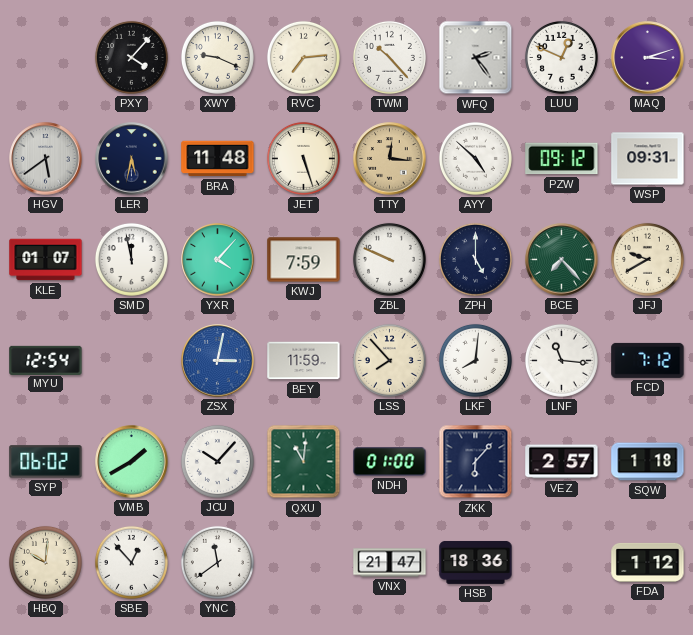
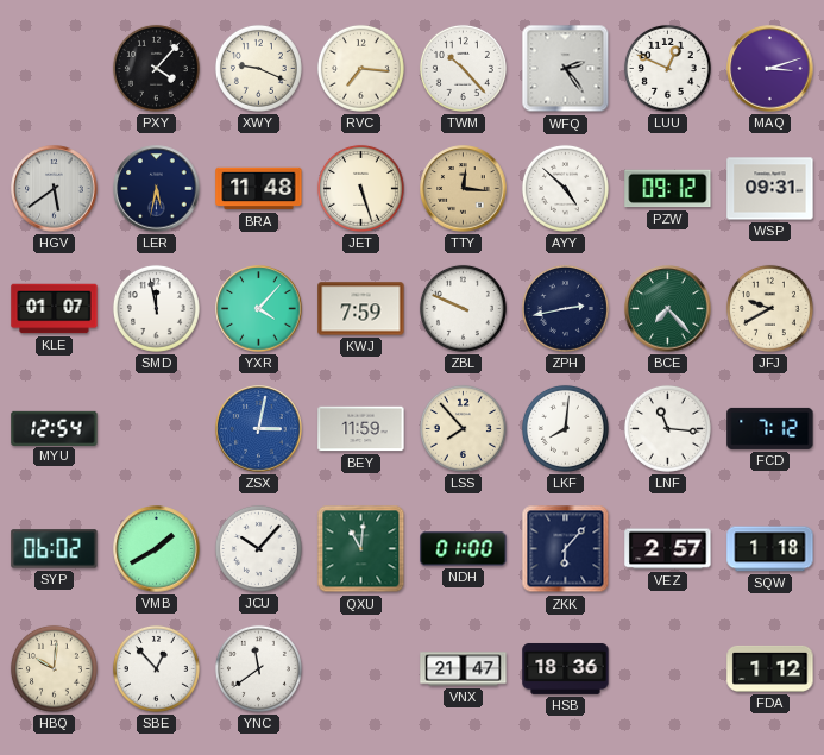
RVC: 7:14 -> 7:16
ZPH: 5:00 -> 2:43
